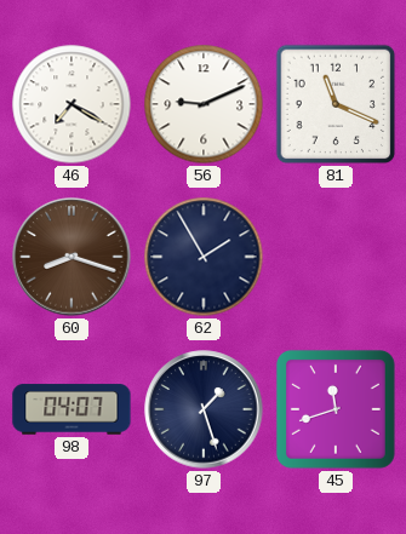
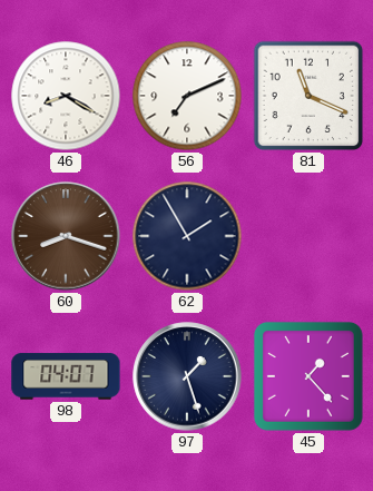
46: 7:20 -> 8:20
56: 9:11 -> 7:11
45: 11:42 -> 1:23
